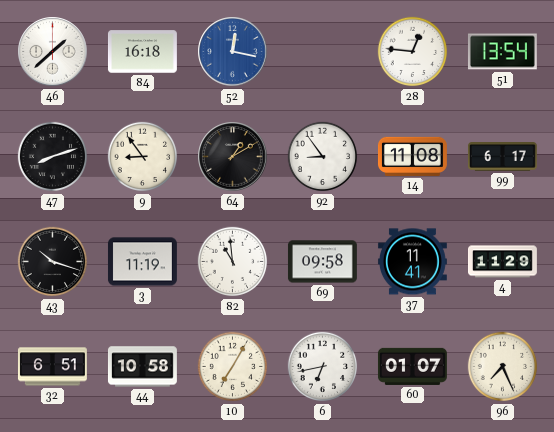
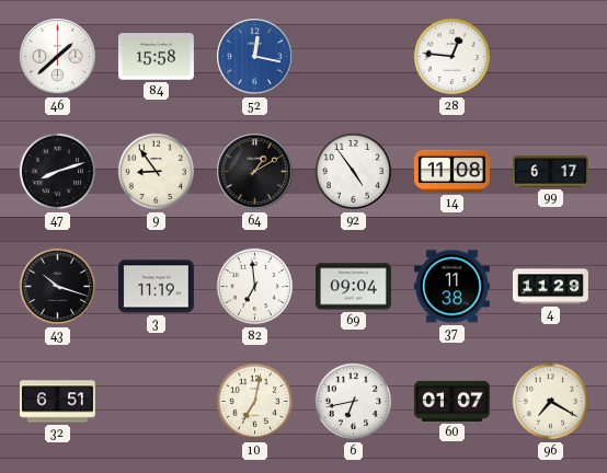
84: 16:18 -> 15:58
51: 13:54 -> none
92: 8:54 -> 4:54
82: 10:59 -> 6:59
69: 09:58 -> 09:04
37: 11:41 -> 11:38
44: 10:58 -> none
10: 7:05 -> 7:02
96: 7:26 -> 7:20
